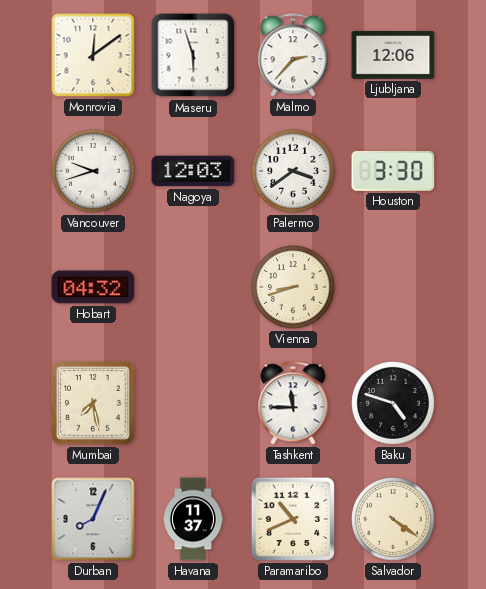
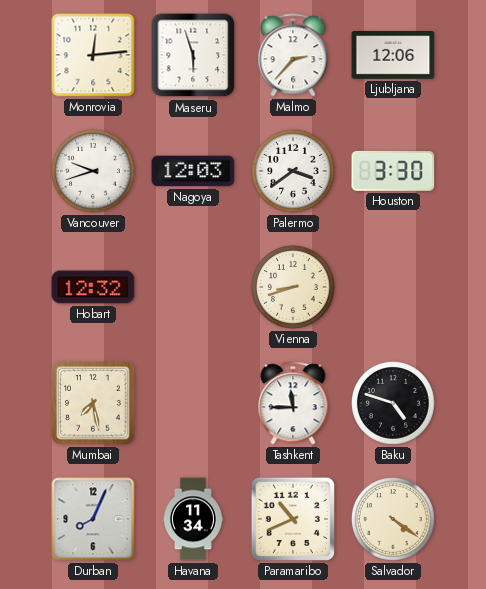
Monrovia: 12:09 -> 12:14
Hobart: 04:32 -> 12:32
Havana: 11:37 -> 11:34
